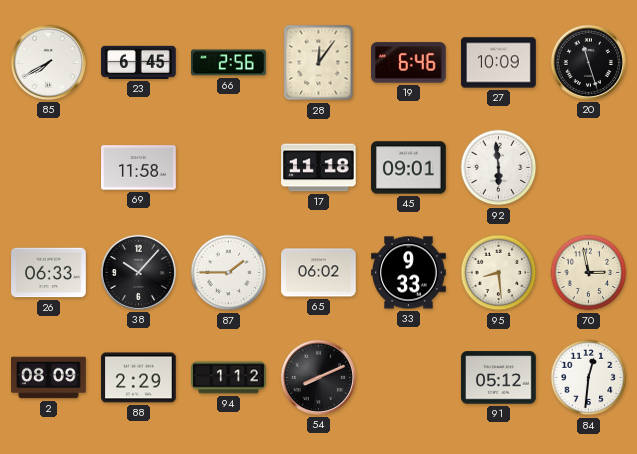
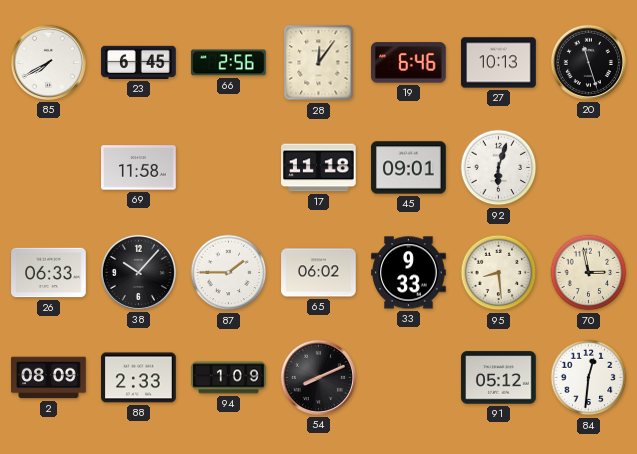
27: 10:09 -> 10:13
92: 5:59 -> 6:03
88: 2:29 -> 2:33
94: 1:12 -> 1:09
